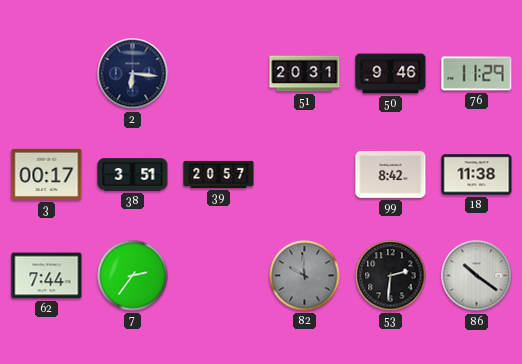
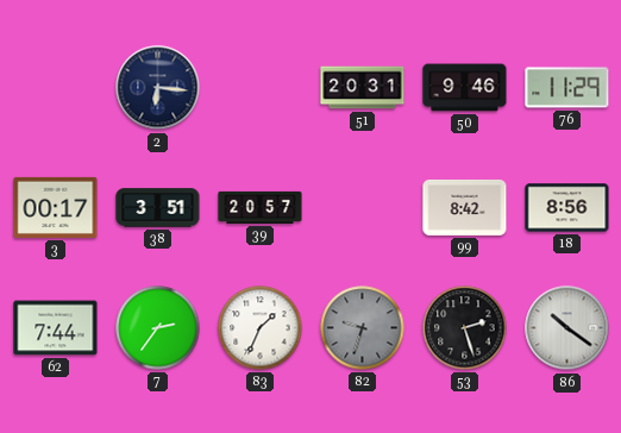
18: 11:38 -> 8:56
83: none -> 1:34
82: 9:59 -> 9:33
53: 2:31 -> 2:27
